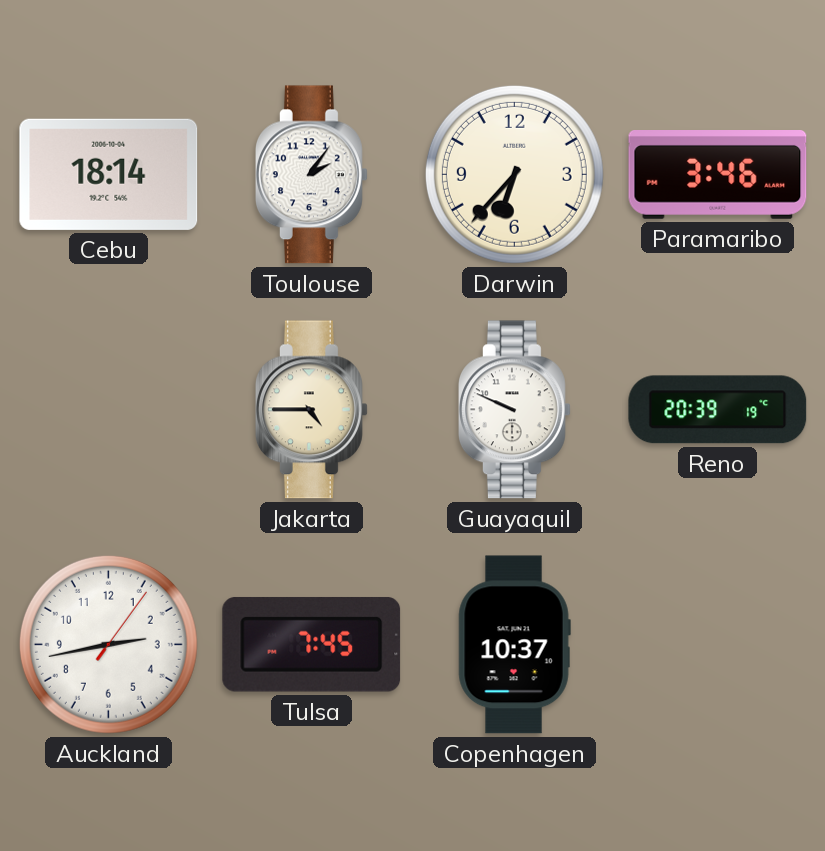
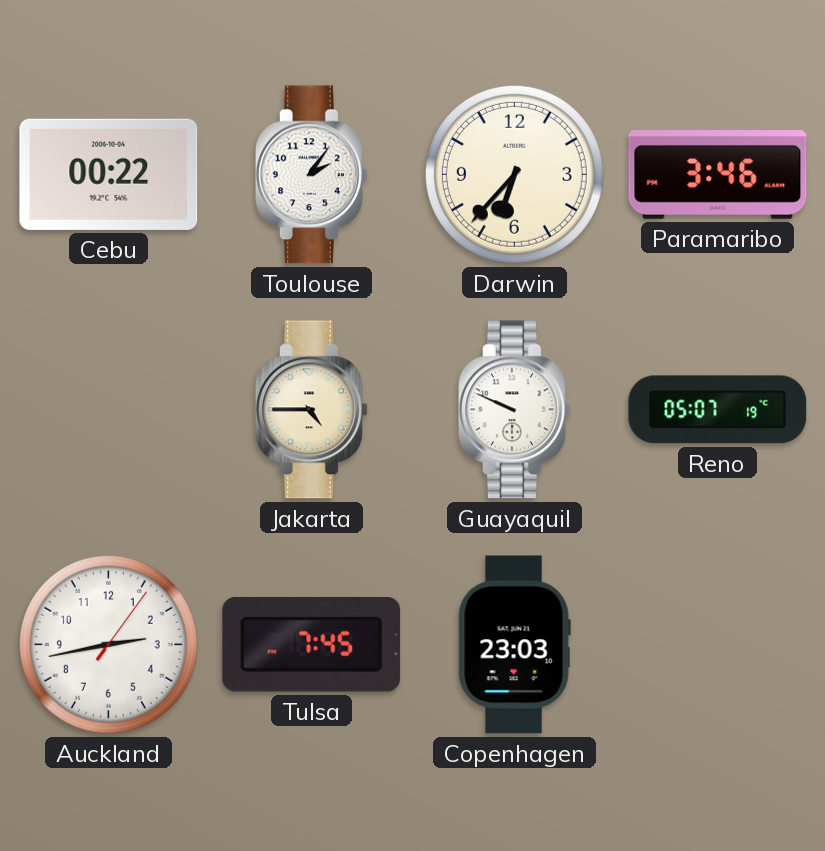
Cebu: 18:14 -> 00:22
Reno: 20:39 -> 05:07
Copenhagen: 10:37 -> 23:03
